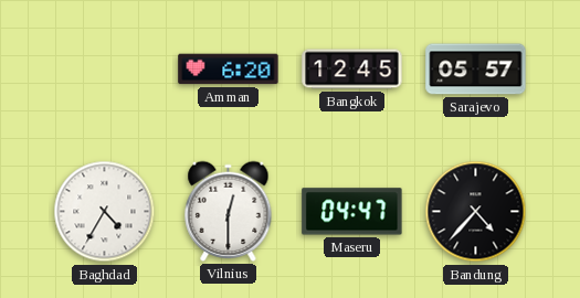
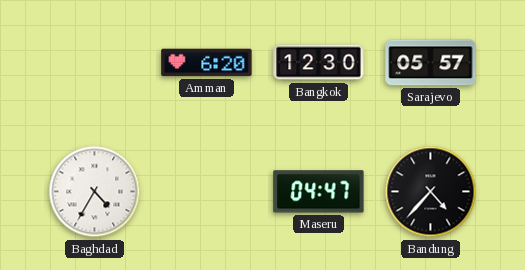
Bangkok: 12:45 -> 12:30
Vilnius: 12:30 -> none
